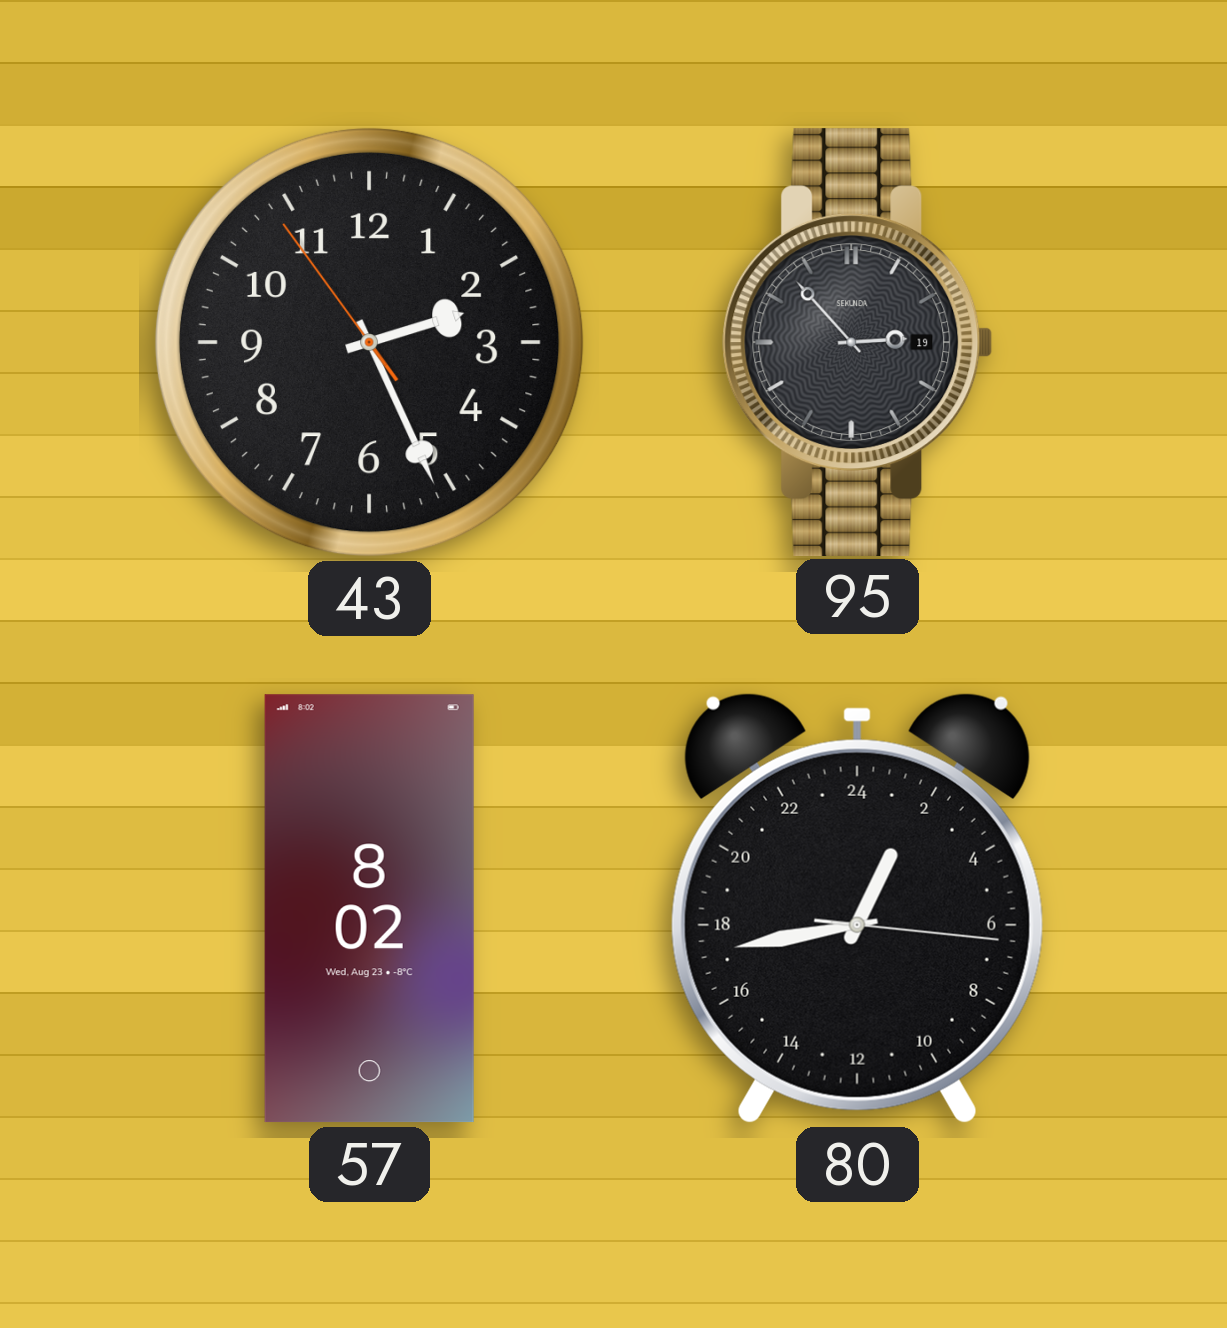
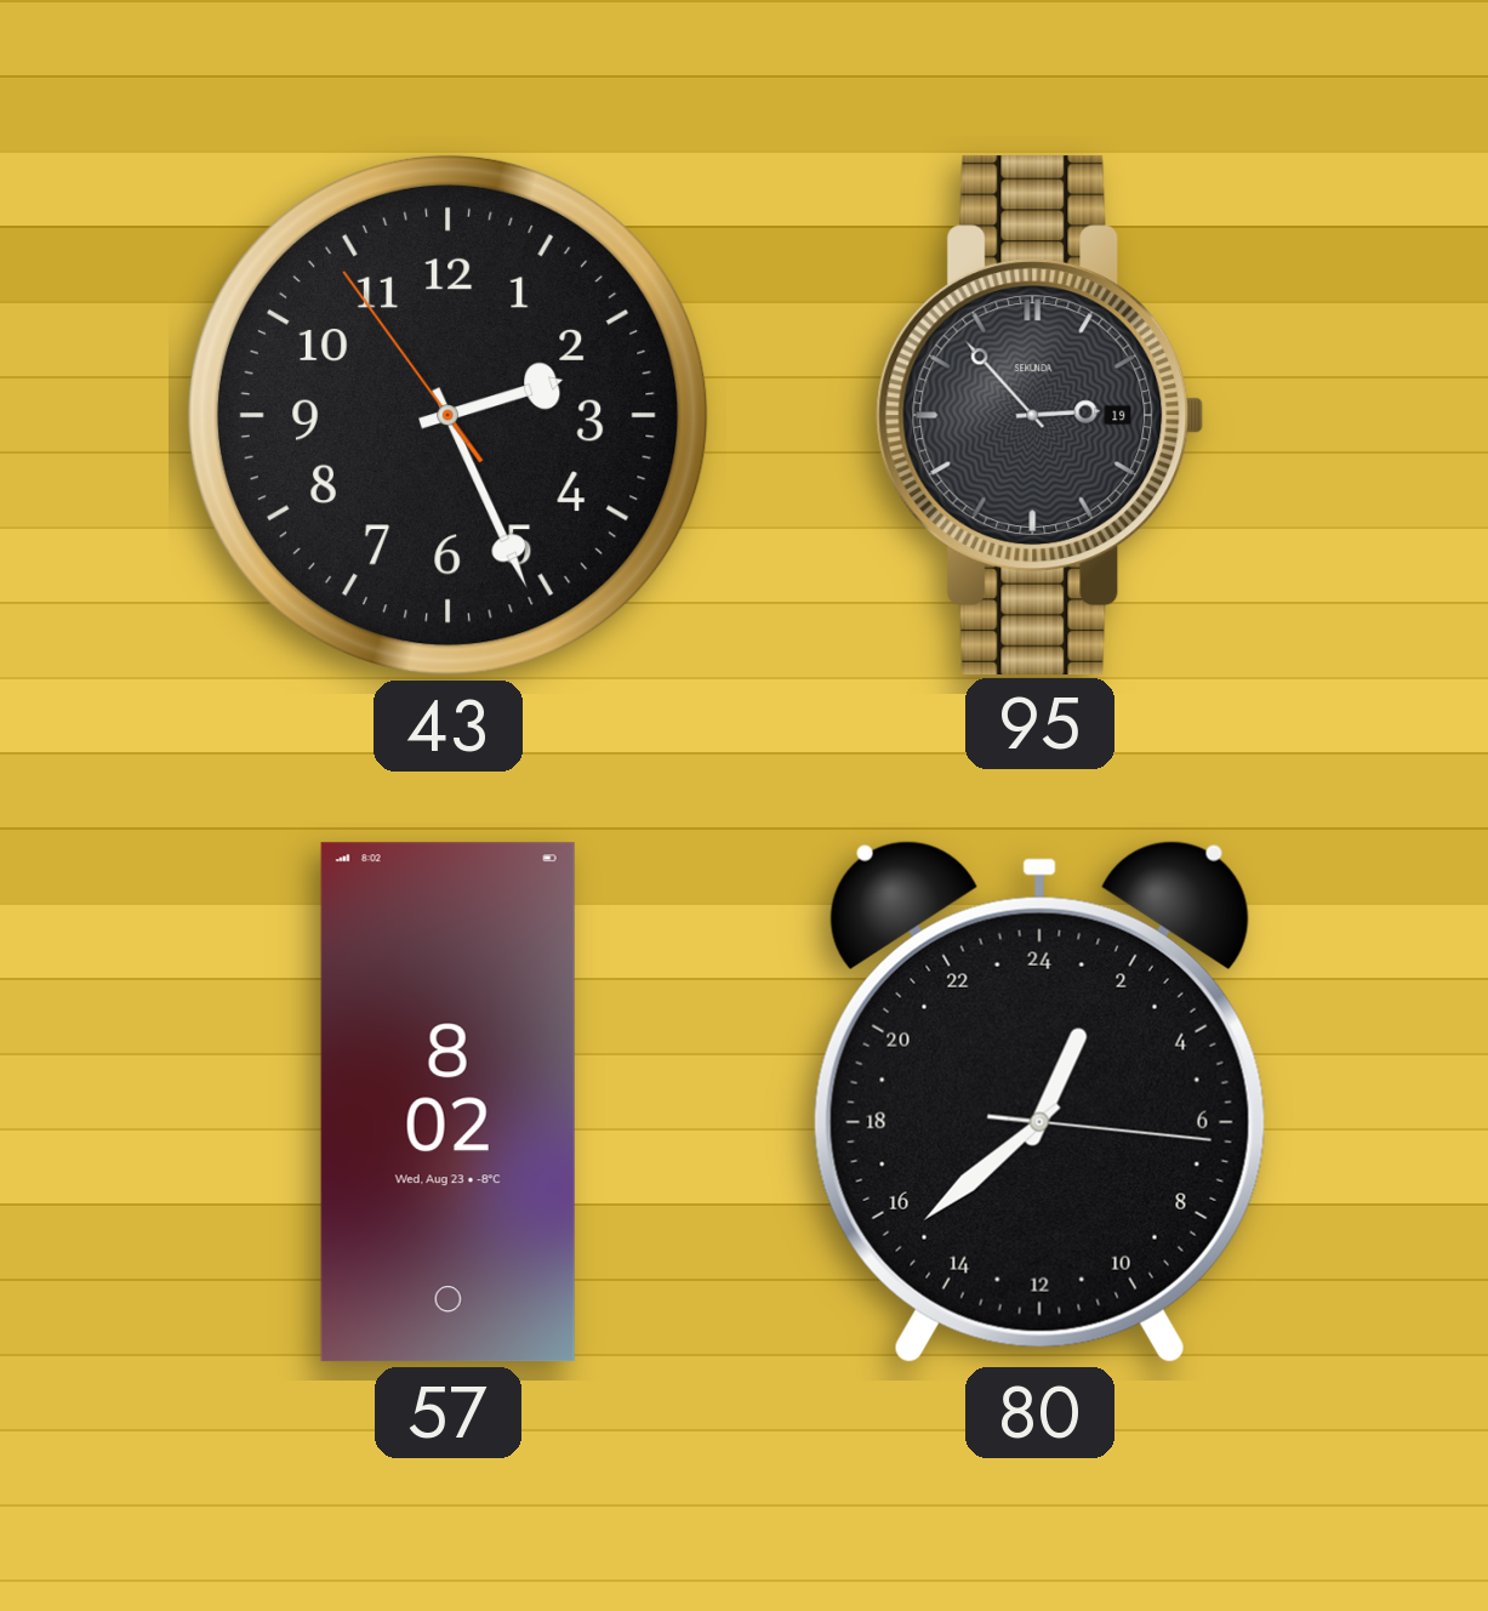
80: 1:43 -> 1:38
